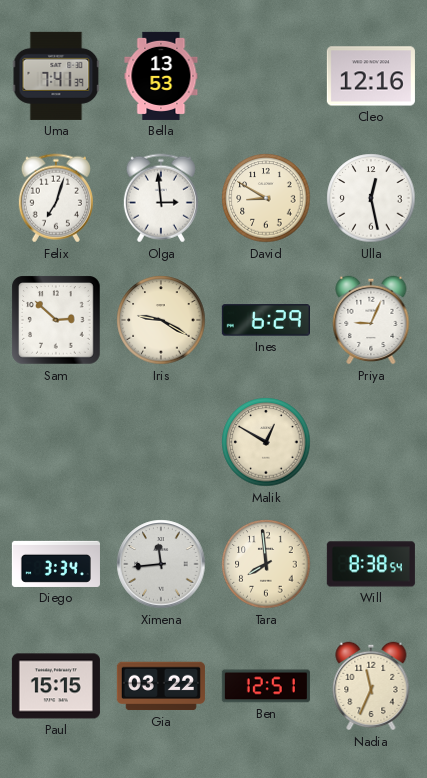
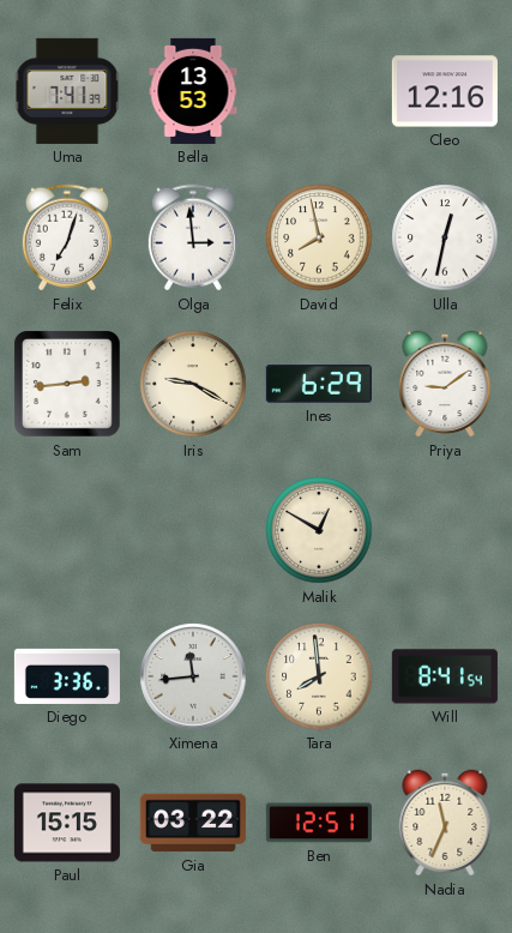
David: 8:50 -> 7:58
Ulla: 12:28 -> 12:32
Sam: 2:52 -> 2:44
Priya: 9:04 -> 9:09
Diego: 3:34 -> 3:36
Will: 8:38 -> 8:41
